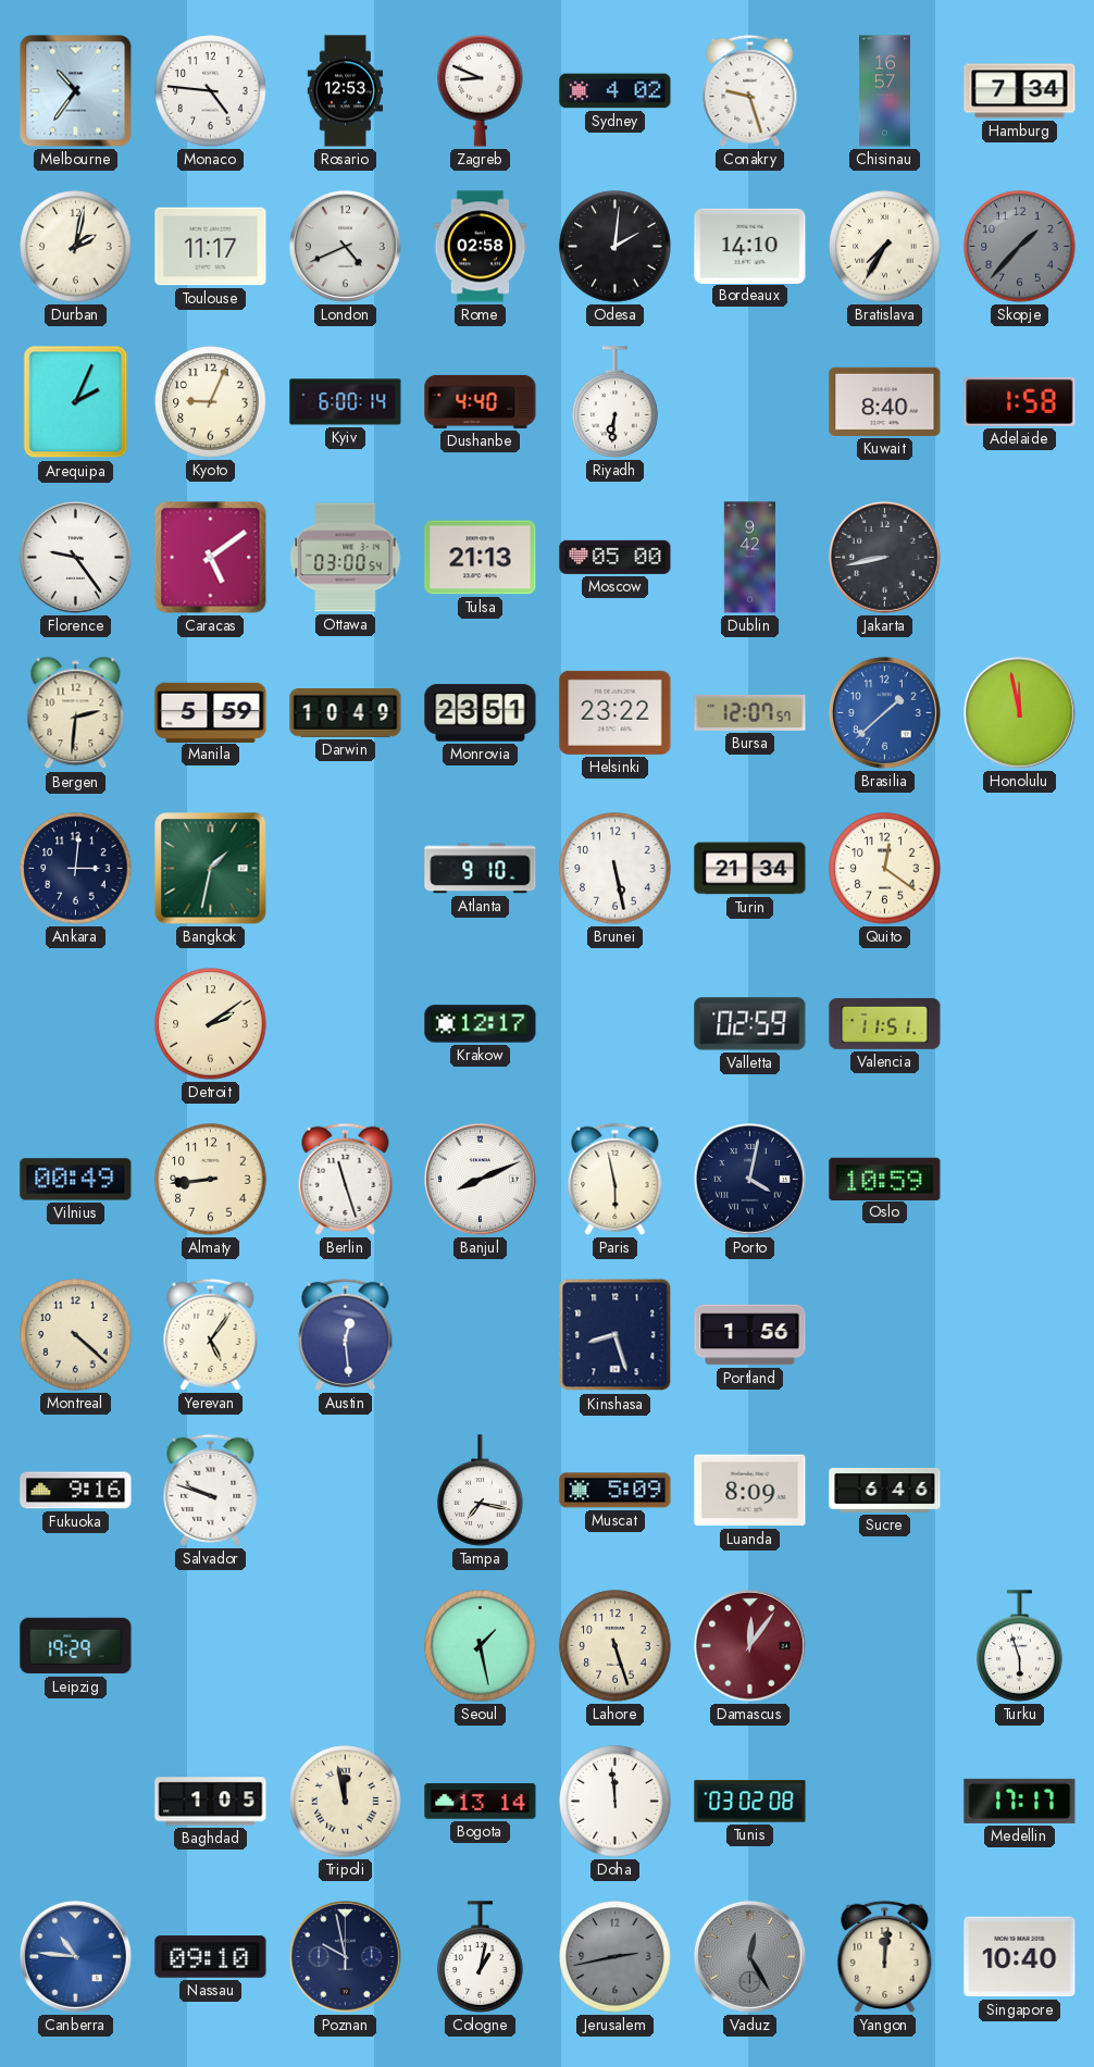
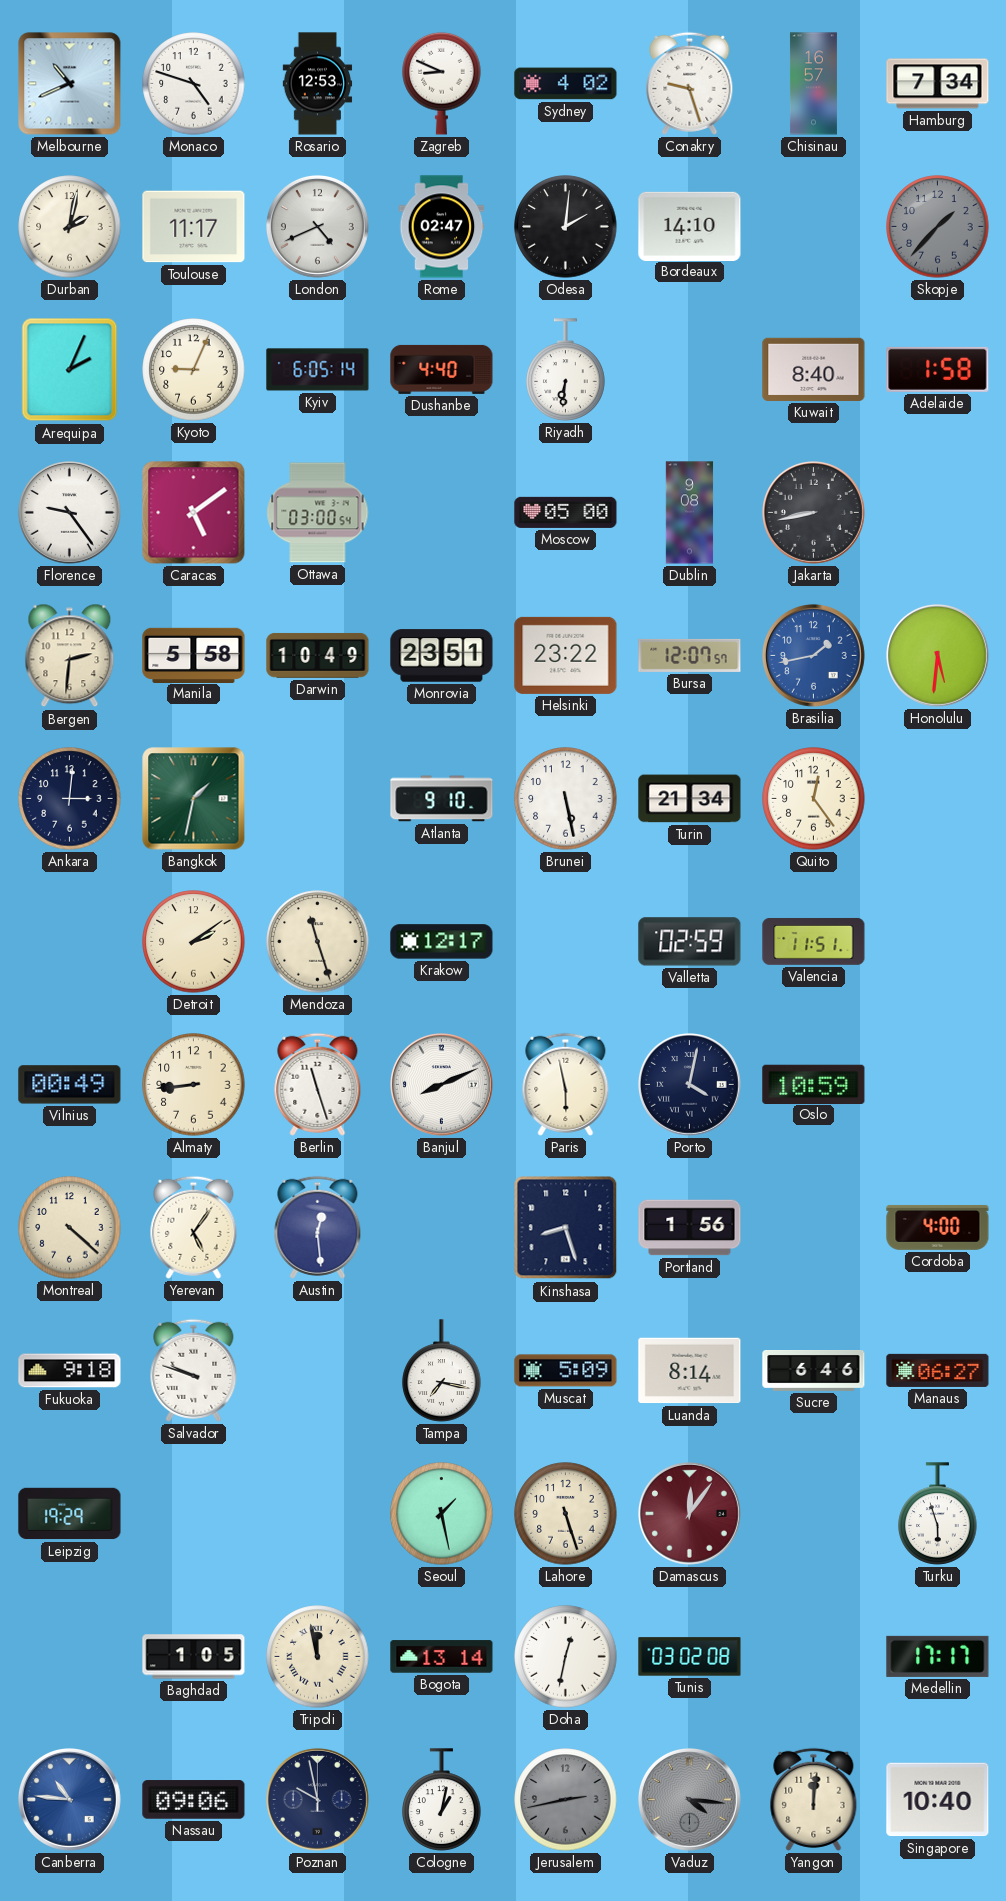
Melbourne: 10:36 -> 10:41
Monaco: 4:46 -> 4:48
Rome: 02:58 -> 02:47
Bratislava: 7:35 -> none
Kyiv: 6:00 -> 6:05
Tulsa: 21:13 -> none
Dublin: 9:42 -> 9:08
Manila: 5:59 -> 5:58
Brasilia: 1:38 -> 1:43
Honolulu: 11:58 -> 5:31
Quito: 12:21 -> 12:24
Mendoza: none -> 11:27
Cordoba: none -> 4:00
Fukuoka: 9:16 -> 9:18
Luanda: 8:09 -> 8:14
Manaus: none -> 06:27
Doha: 11:59 -> 12:32
Nassau: 09:10 -> 09:06
Vaduz: 12:25 -> 4:16
